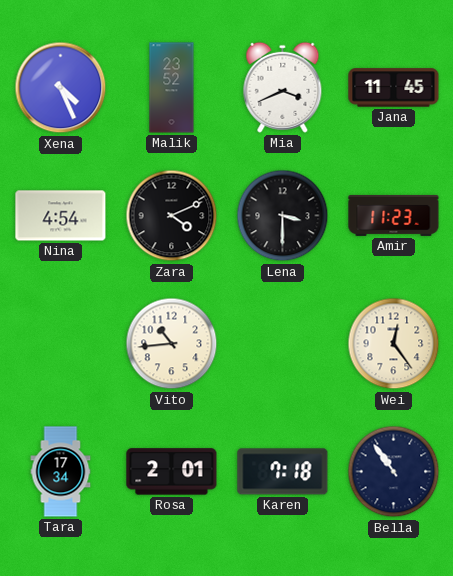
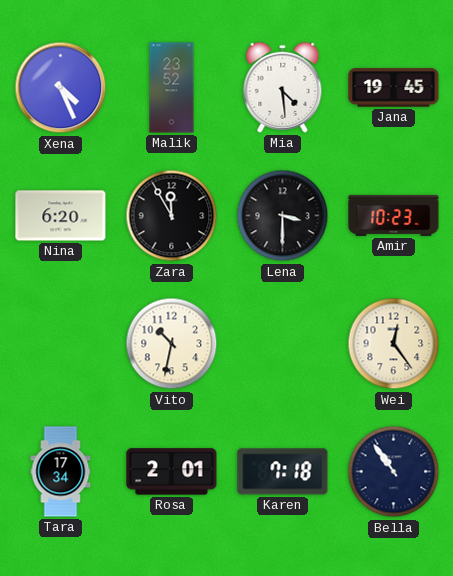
Mia: 3:41 -> 4:29
Jana: 11:45 -> 19:45
Nina: 4:54 -> 6:20
Zara: 4:11 -> 11:55
Amir: 11:23 -> 10:23
Vito: 10:44 -> 10:32
